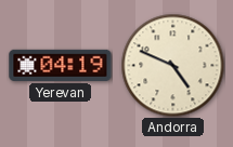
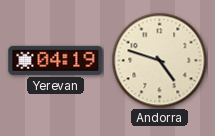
Andorra: 4:49 -> 4:48
